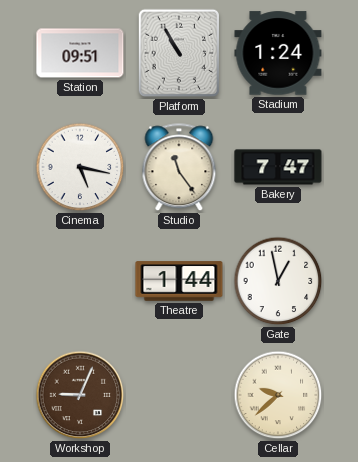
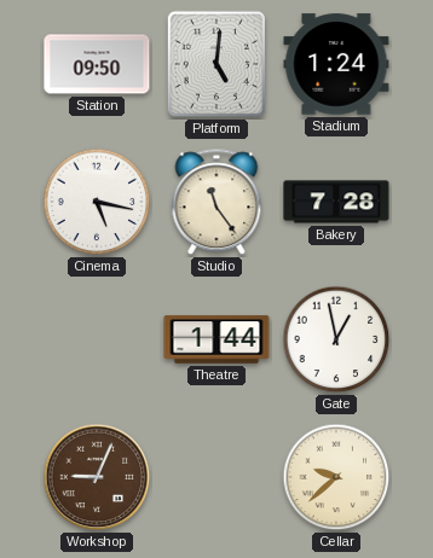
Station: 09:51 -> 09:50
Platform: 10:55 -> 5:01
Bakery: 7:47 -> 7:28
